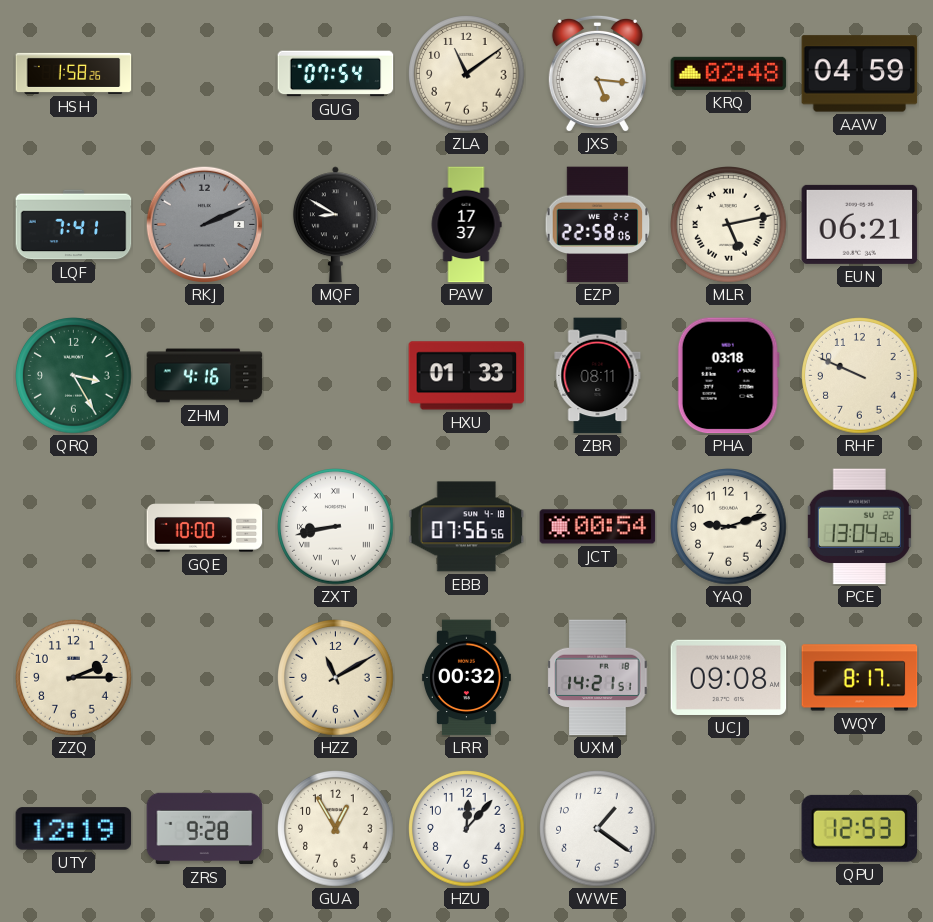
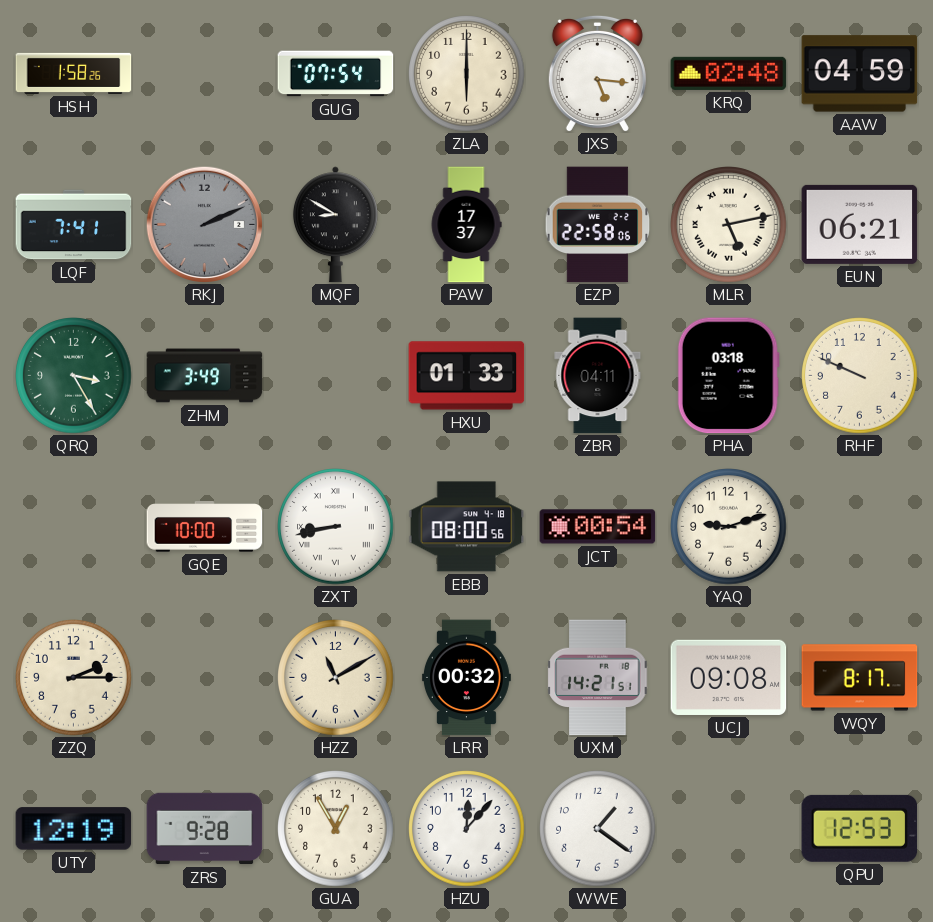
ZLA: 11:09 -> 6:00
ZHM: 4:16 -> 3:49
ZBR: 08:11 -> 04:11
EBB: 07:56 -> 08:00
PCE: 13:04 -> none
